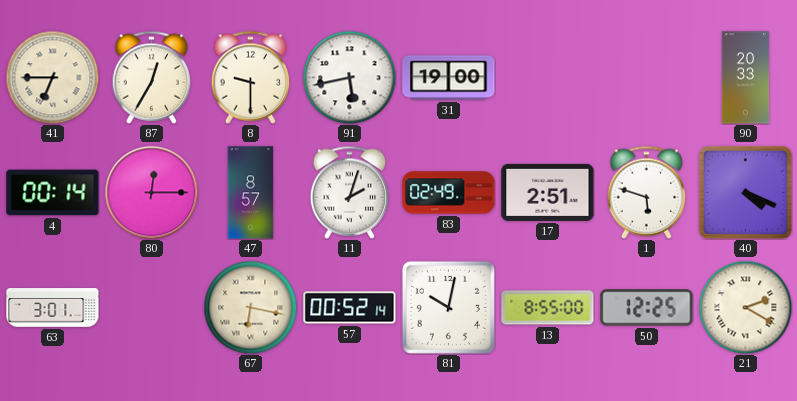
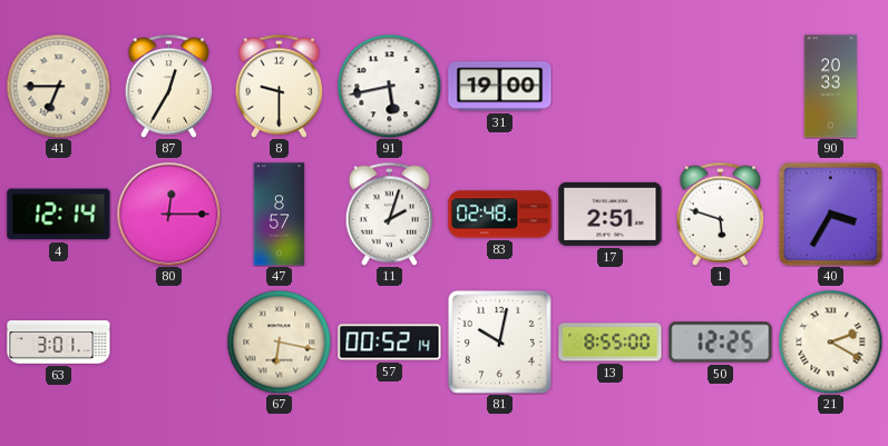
4: 00:14 -> 12:14
83: 02:49 -> 02:48
40: 4:19 -> 3:35
